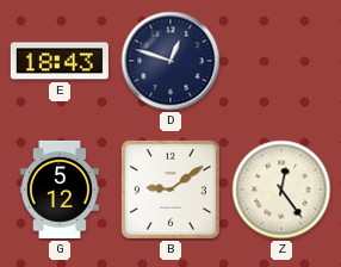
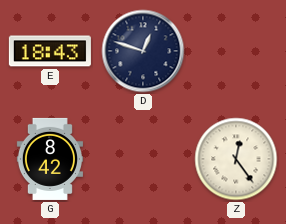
G: 5:12 -> 8:42
B: 9:09 -> none
